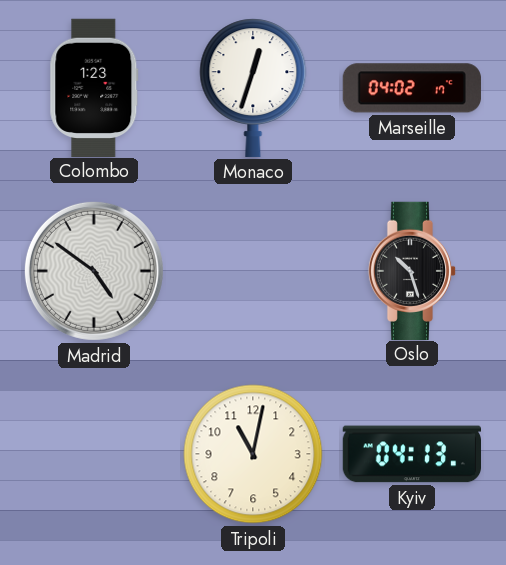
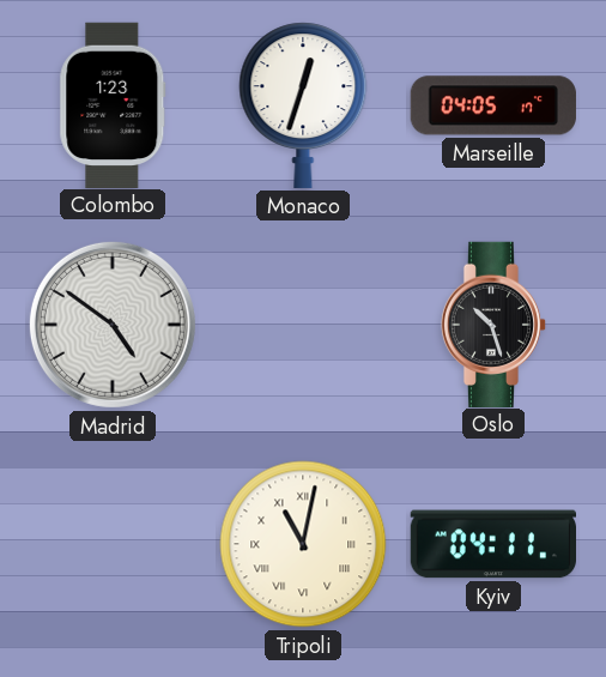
Marseille: 04:02 -> 04:05
Tripoli numerals: Arabic -> Roman
Kyiv: 04:13 -> 04:11
